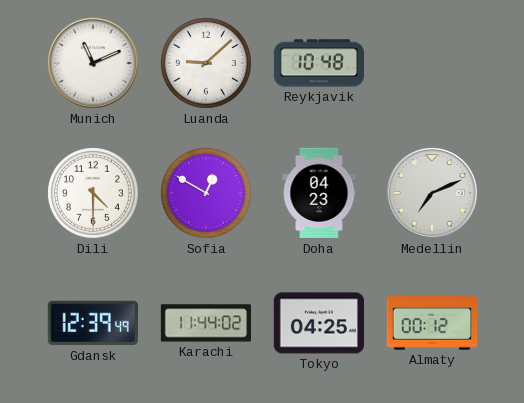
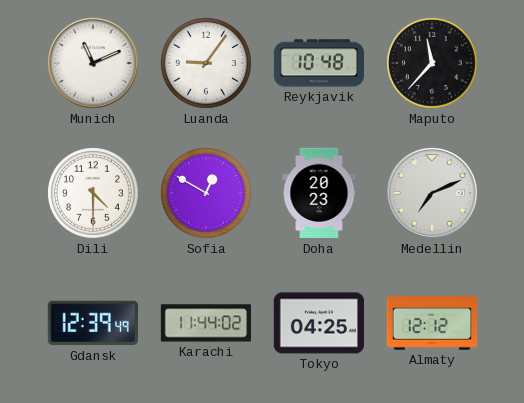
Luanda: 9:08 -> 9:06
Maputo: none -> 11:37
Doha: 04:23 -> 20:23
Almaty: 00:12 -> 12:12
